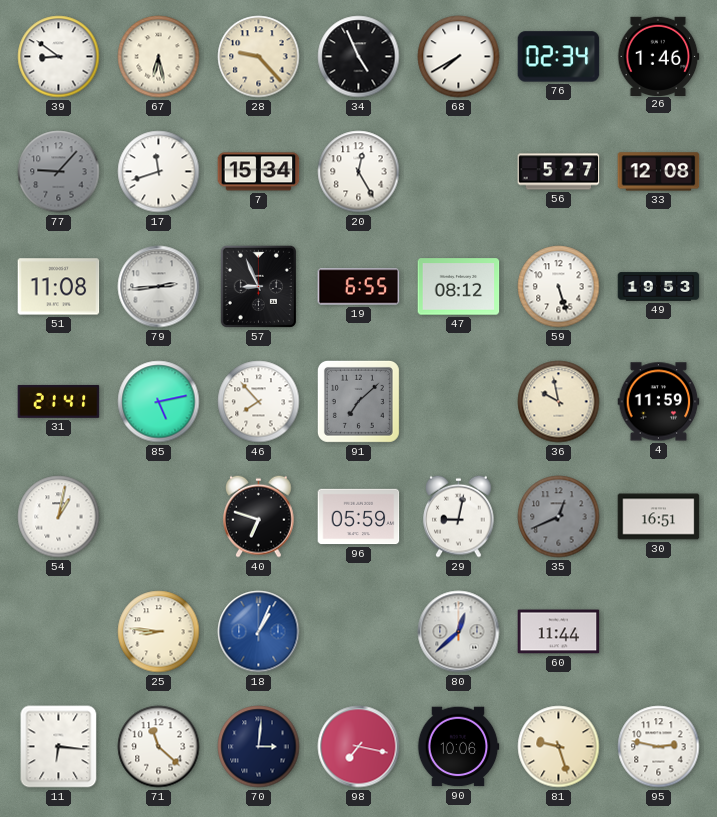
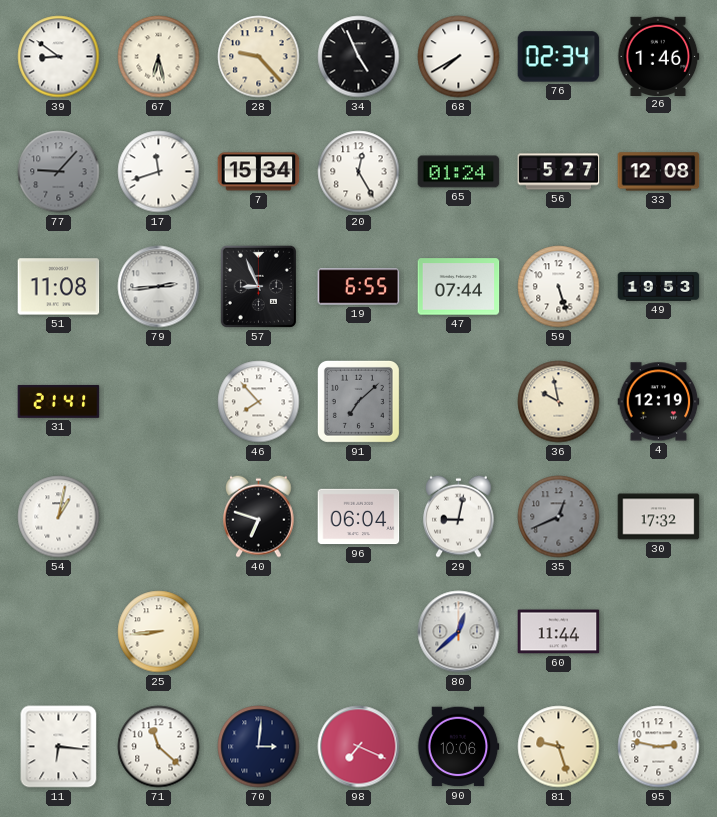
65: none -> 01:24
47: 08:12 -> 07:44
85: 5:13 -> none
4: 11:59 -> 12:19
96: 05:59 -> 06:04
30: 16:51 -> 17:32
25: 8:46 -> 8:44
18: 1:04 -> none
98: 7:17 -> 7:19
